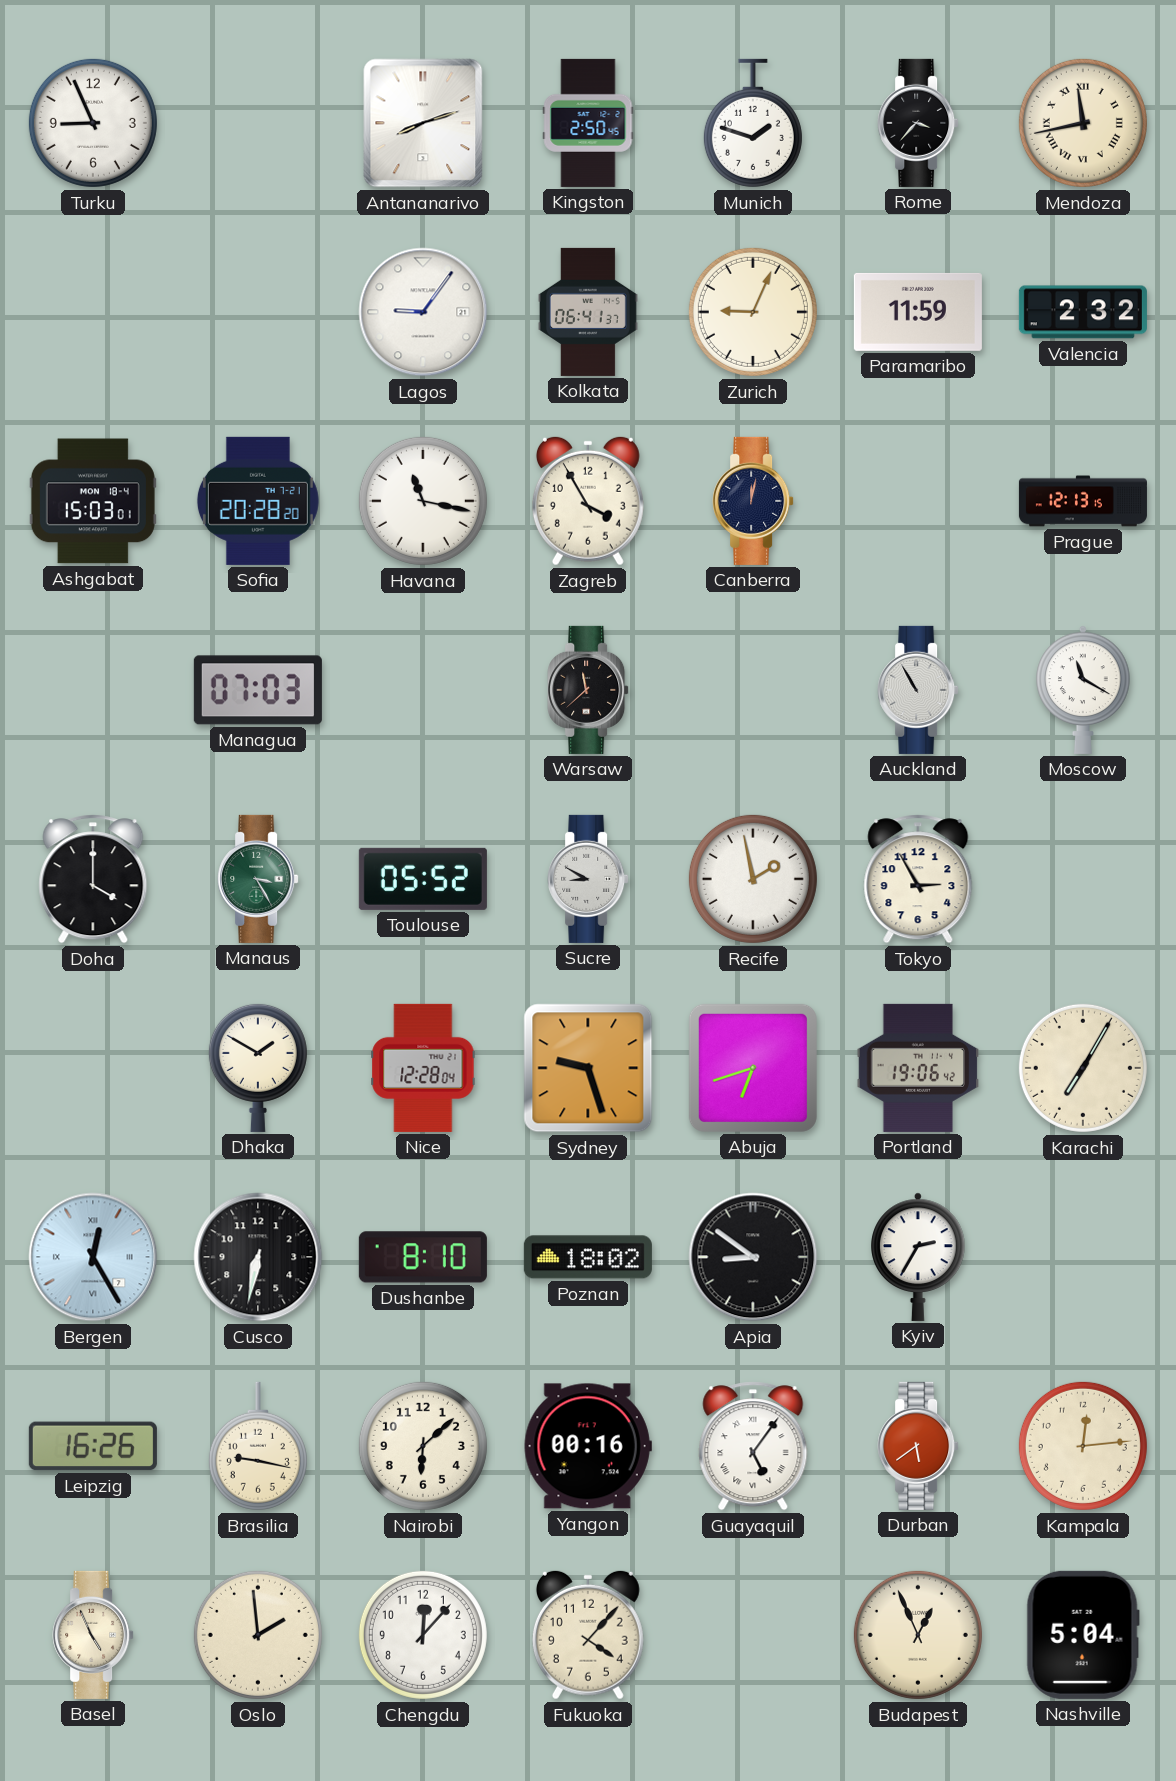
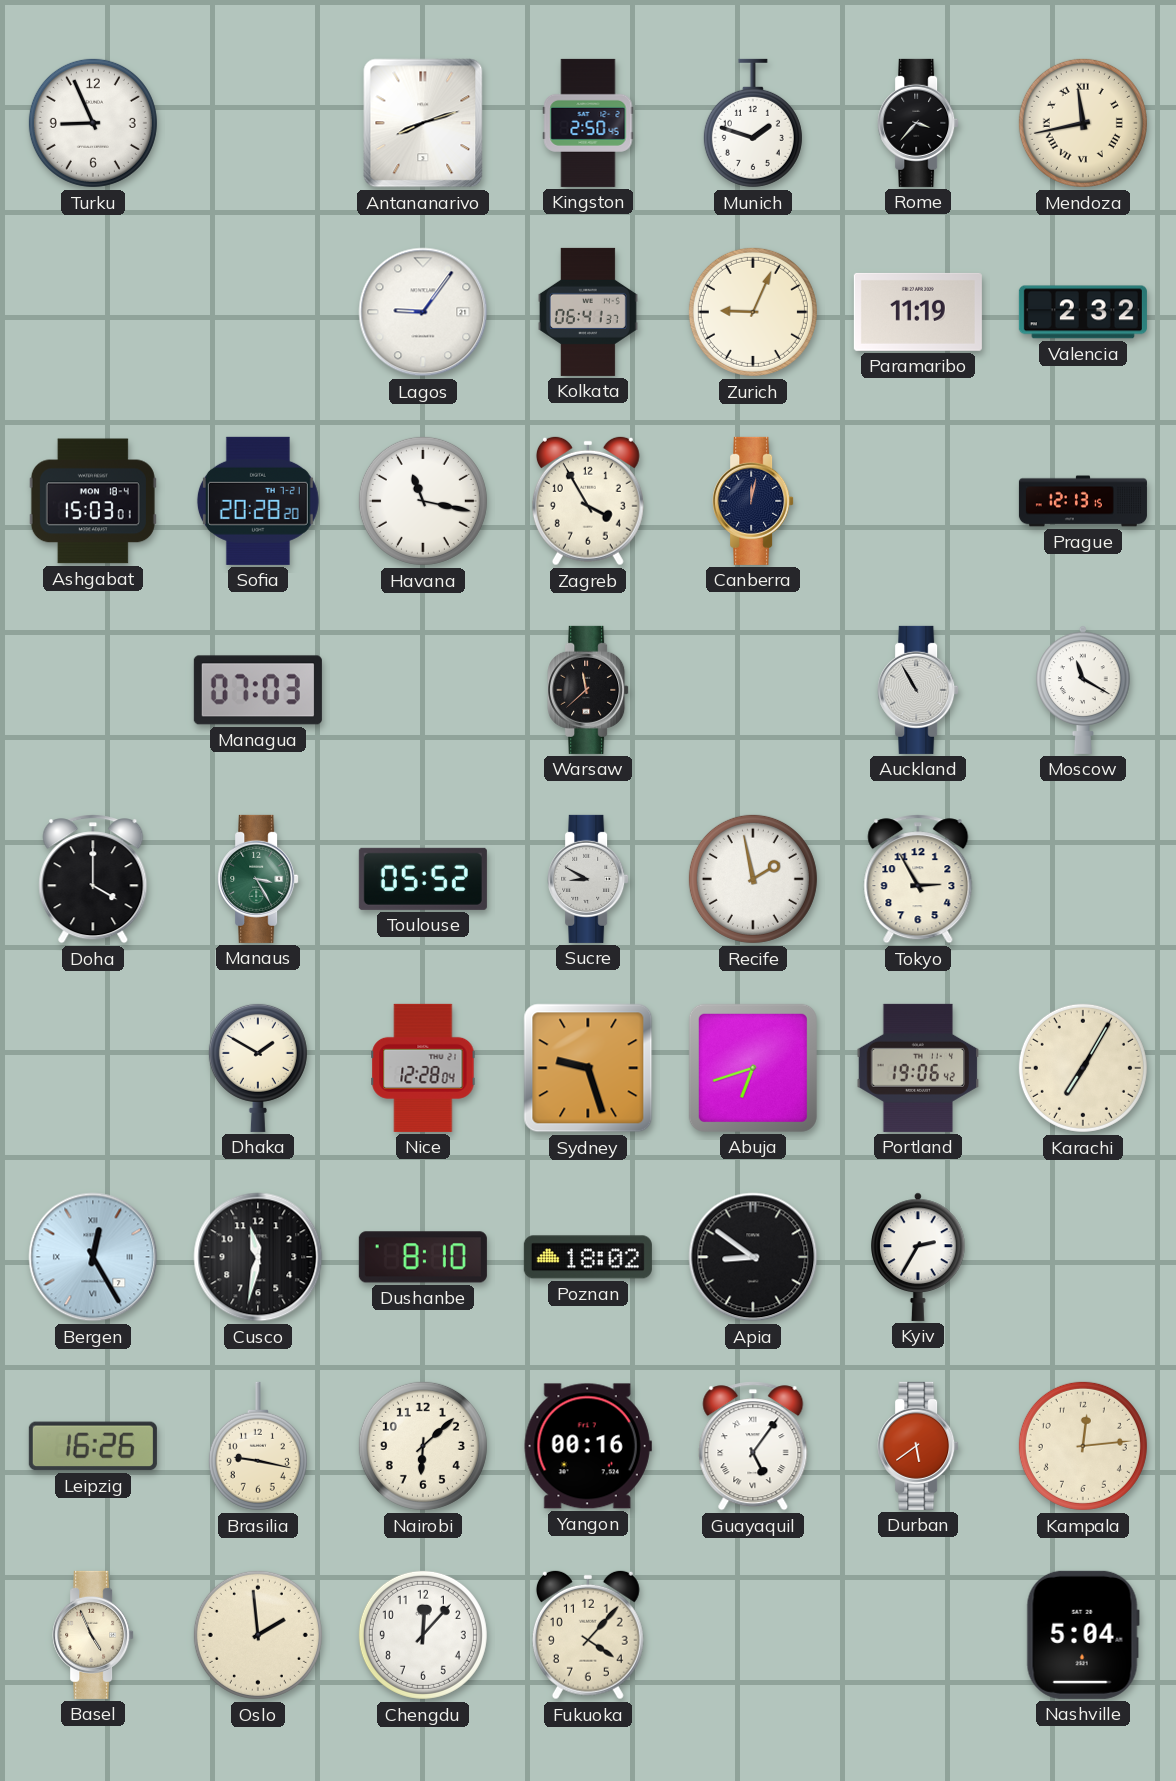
Paramaribo: 11:59 -> 11:19
Cusco: 6:32 -> 11:32
Budapest: 12:56 -> none
